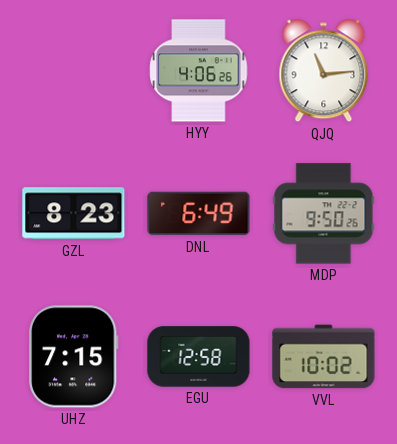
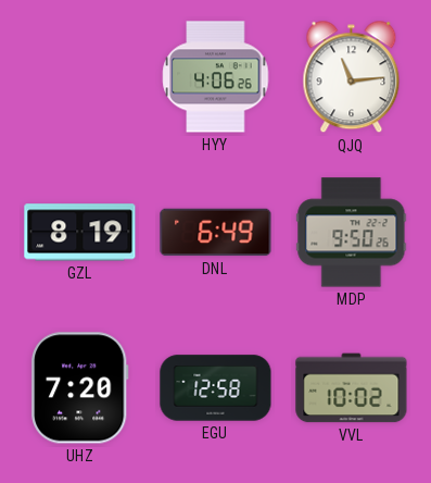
GZL: 8:23 -> 8:19
UHZ: 7:15 -> 7:20
